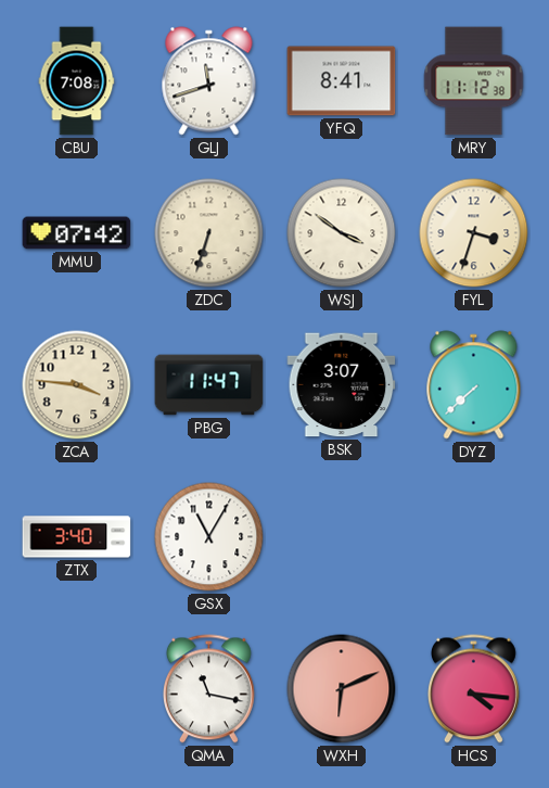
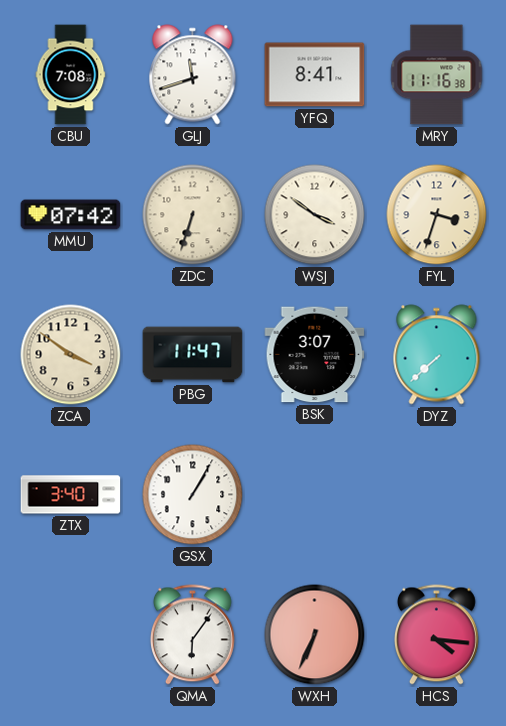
MRY: 11:12 -> 11:16
ZCA: 3:46 -> 3:51
GSX: 11:05 -> 1:05
QMA: 11:17 -> 6:06
WXH: 6:11 -> 6:34
